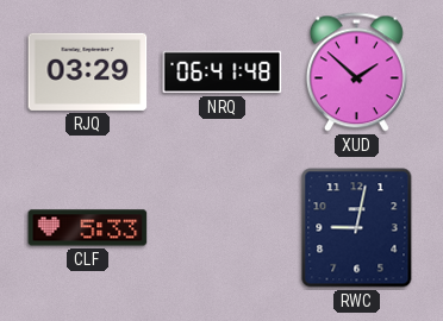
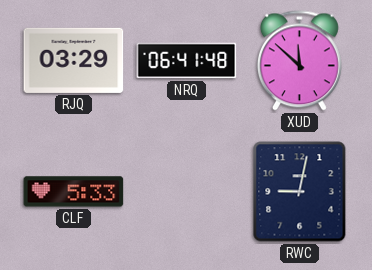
XUD: 1:52 -> 11:52
